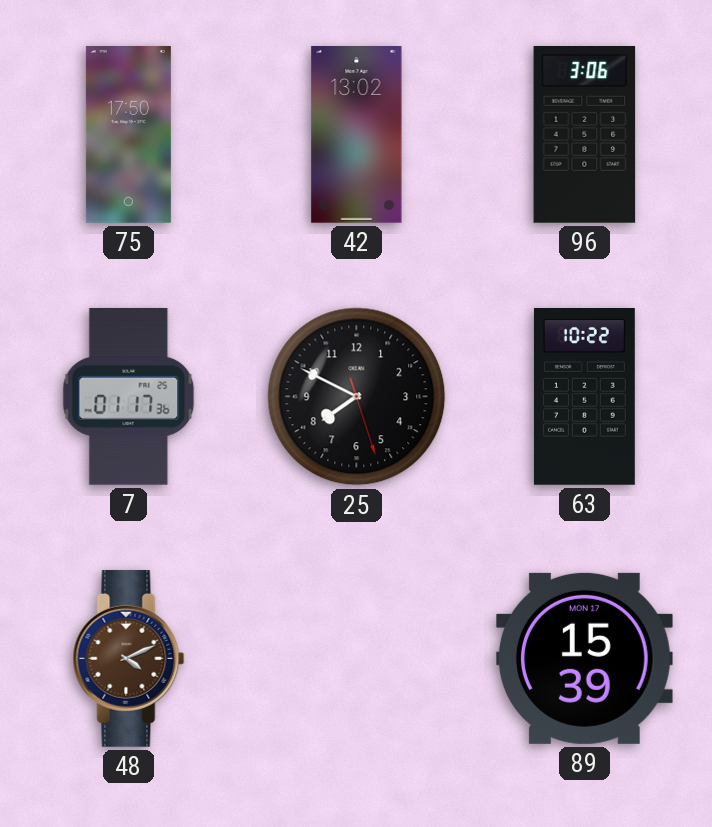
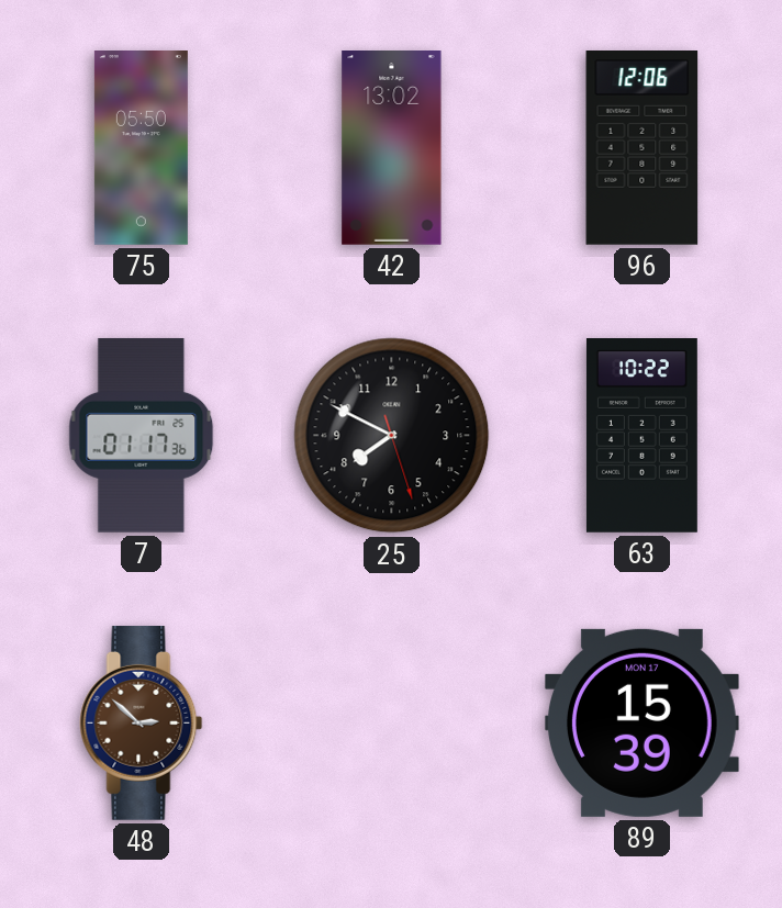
75: 17:50 -> 05:50
96: 3:06 -> 12:06
48: 4:11 -> 2:52
